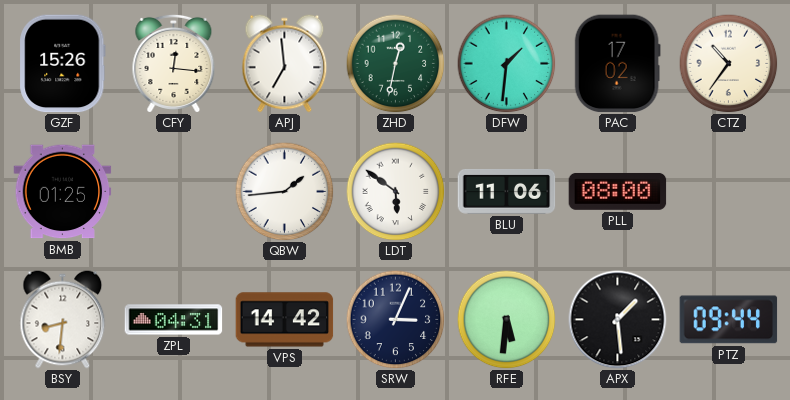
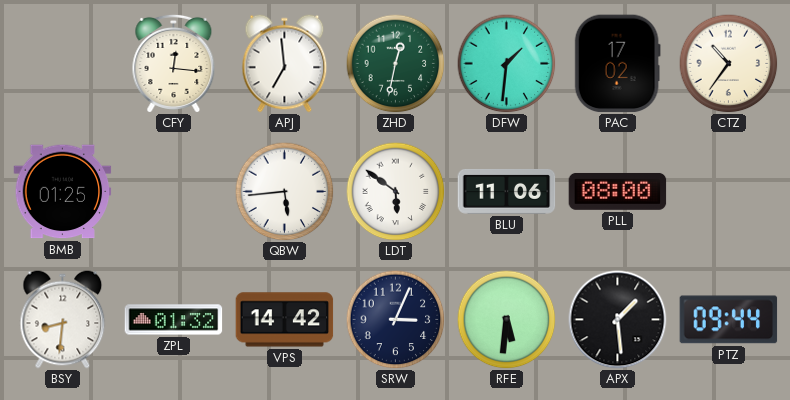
GZF: 15:26 -> none
QBW: 1:44 -> 5:44
ZPL: 04:31 -> 01:32
